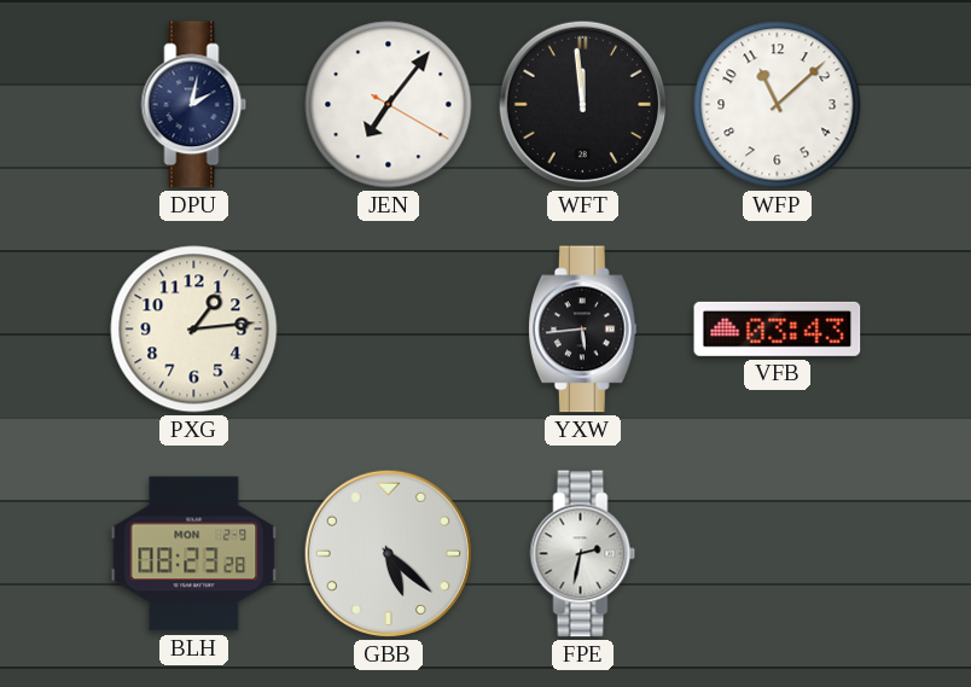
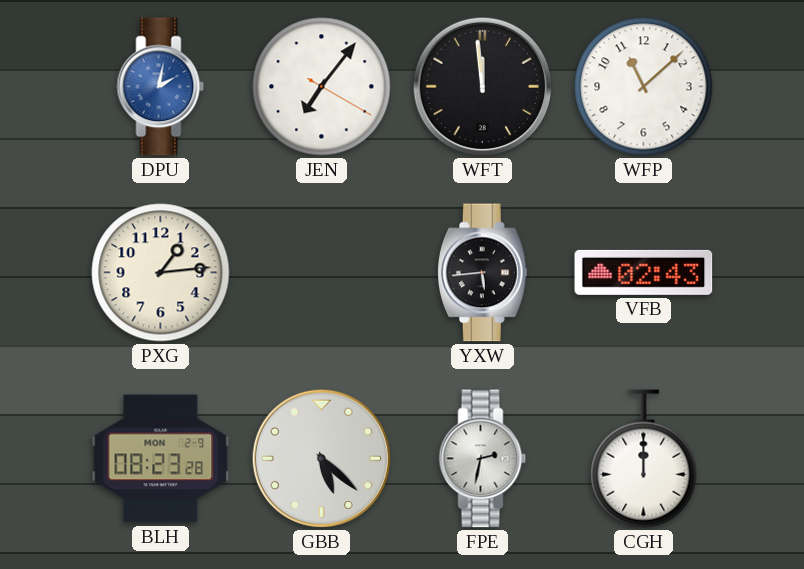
DPU dial: navy -> blue
VFB: 03:43 -> 02:43
CGH: none -> 12:00
